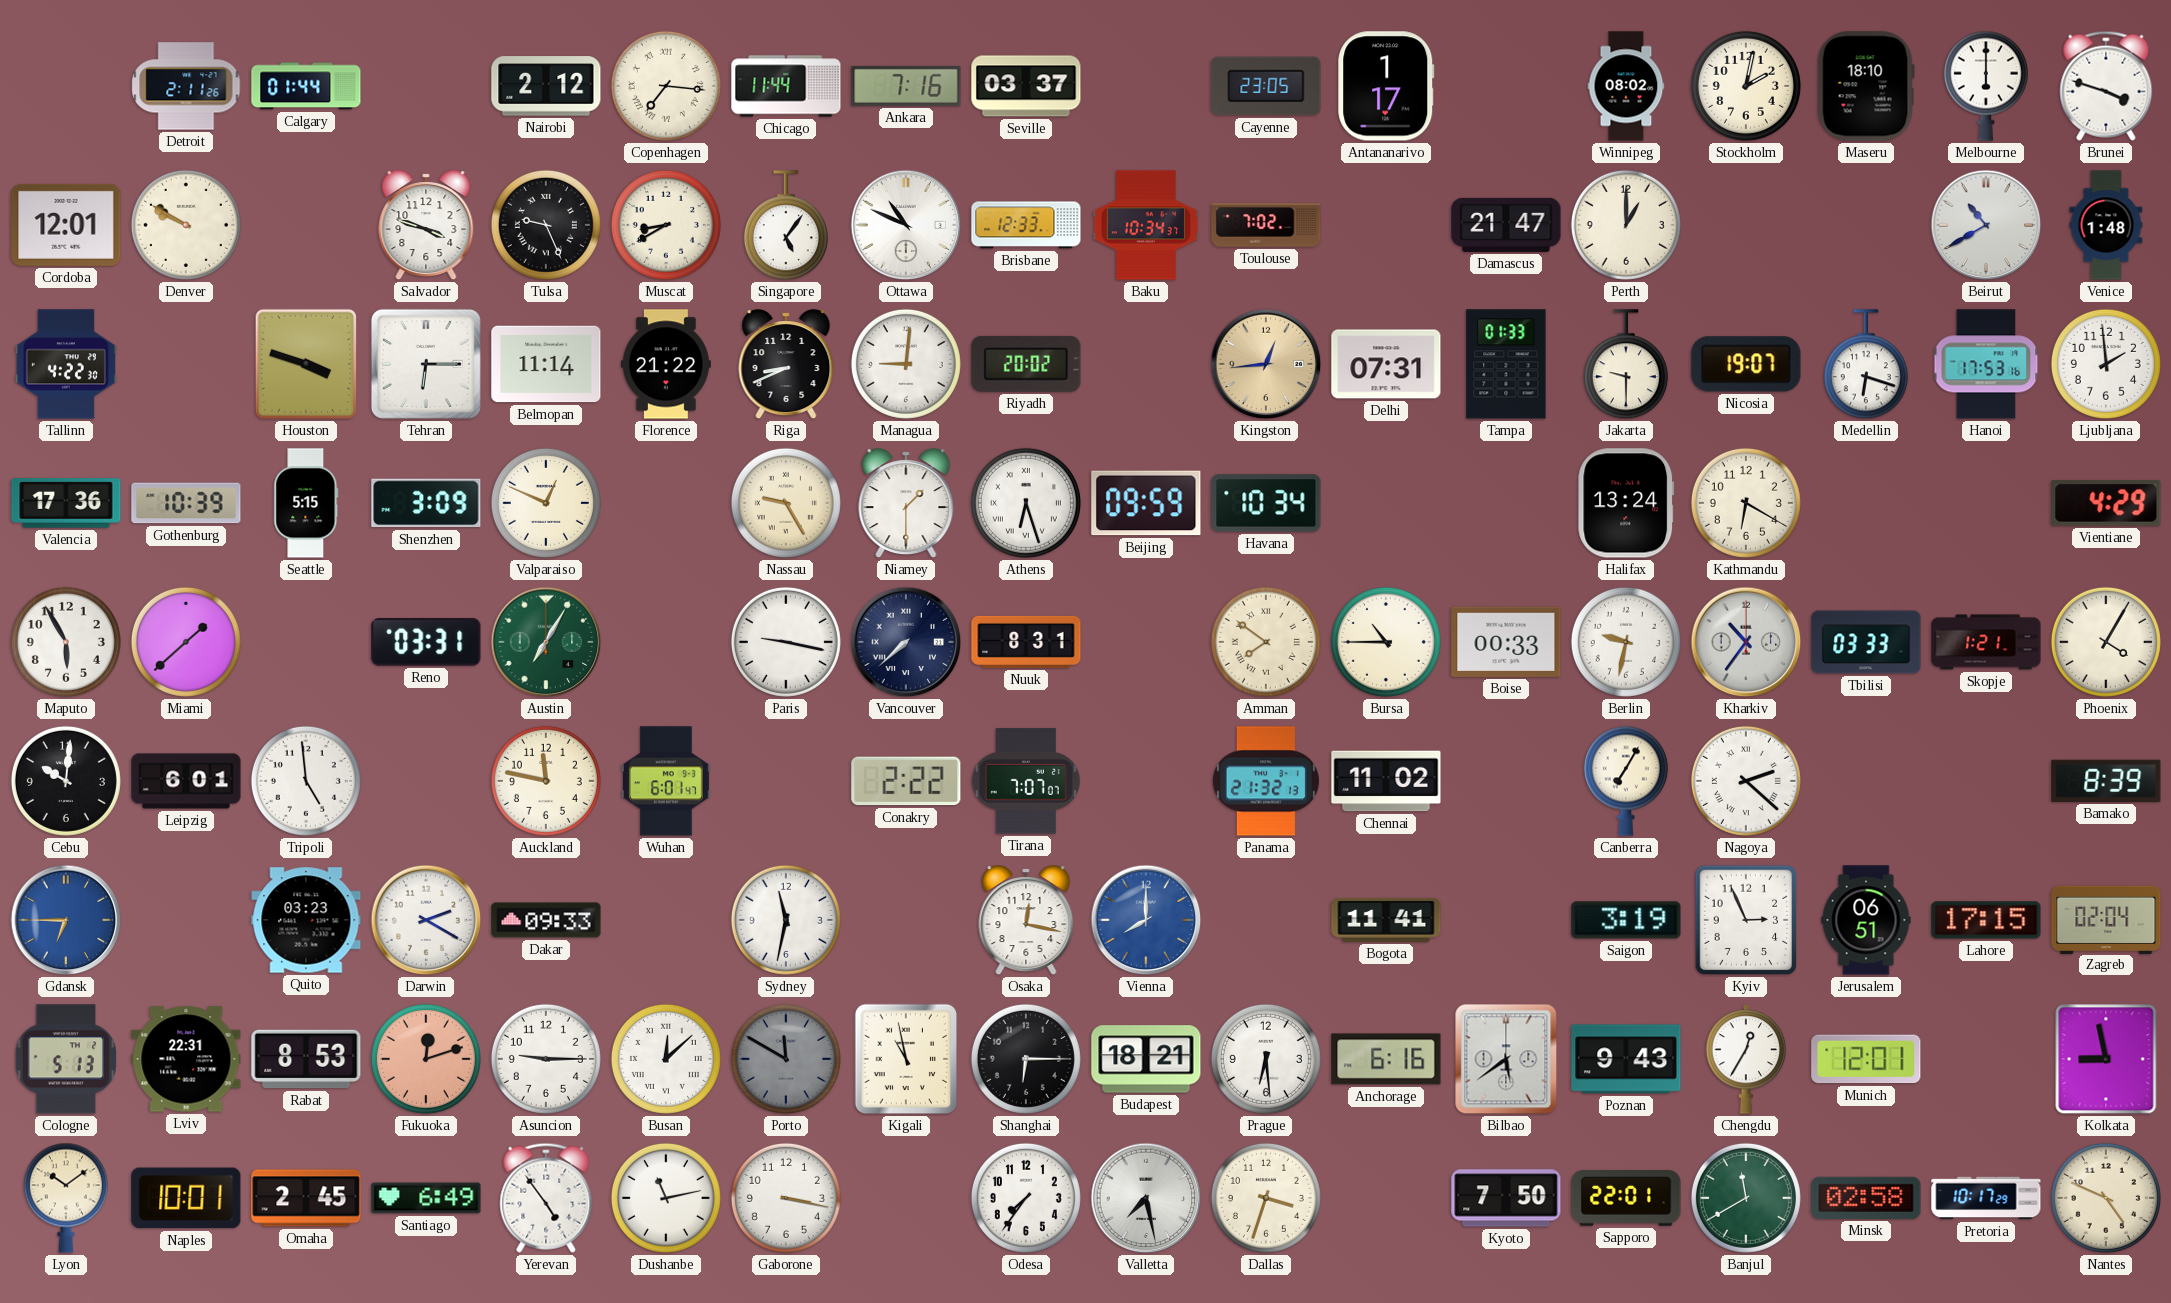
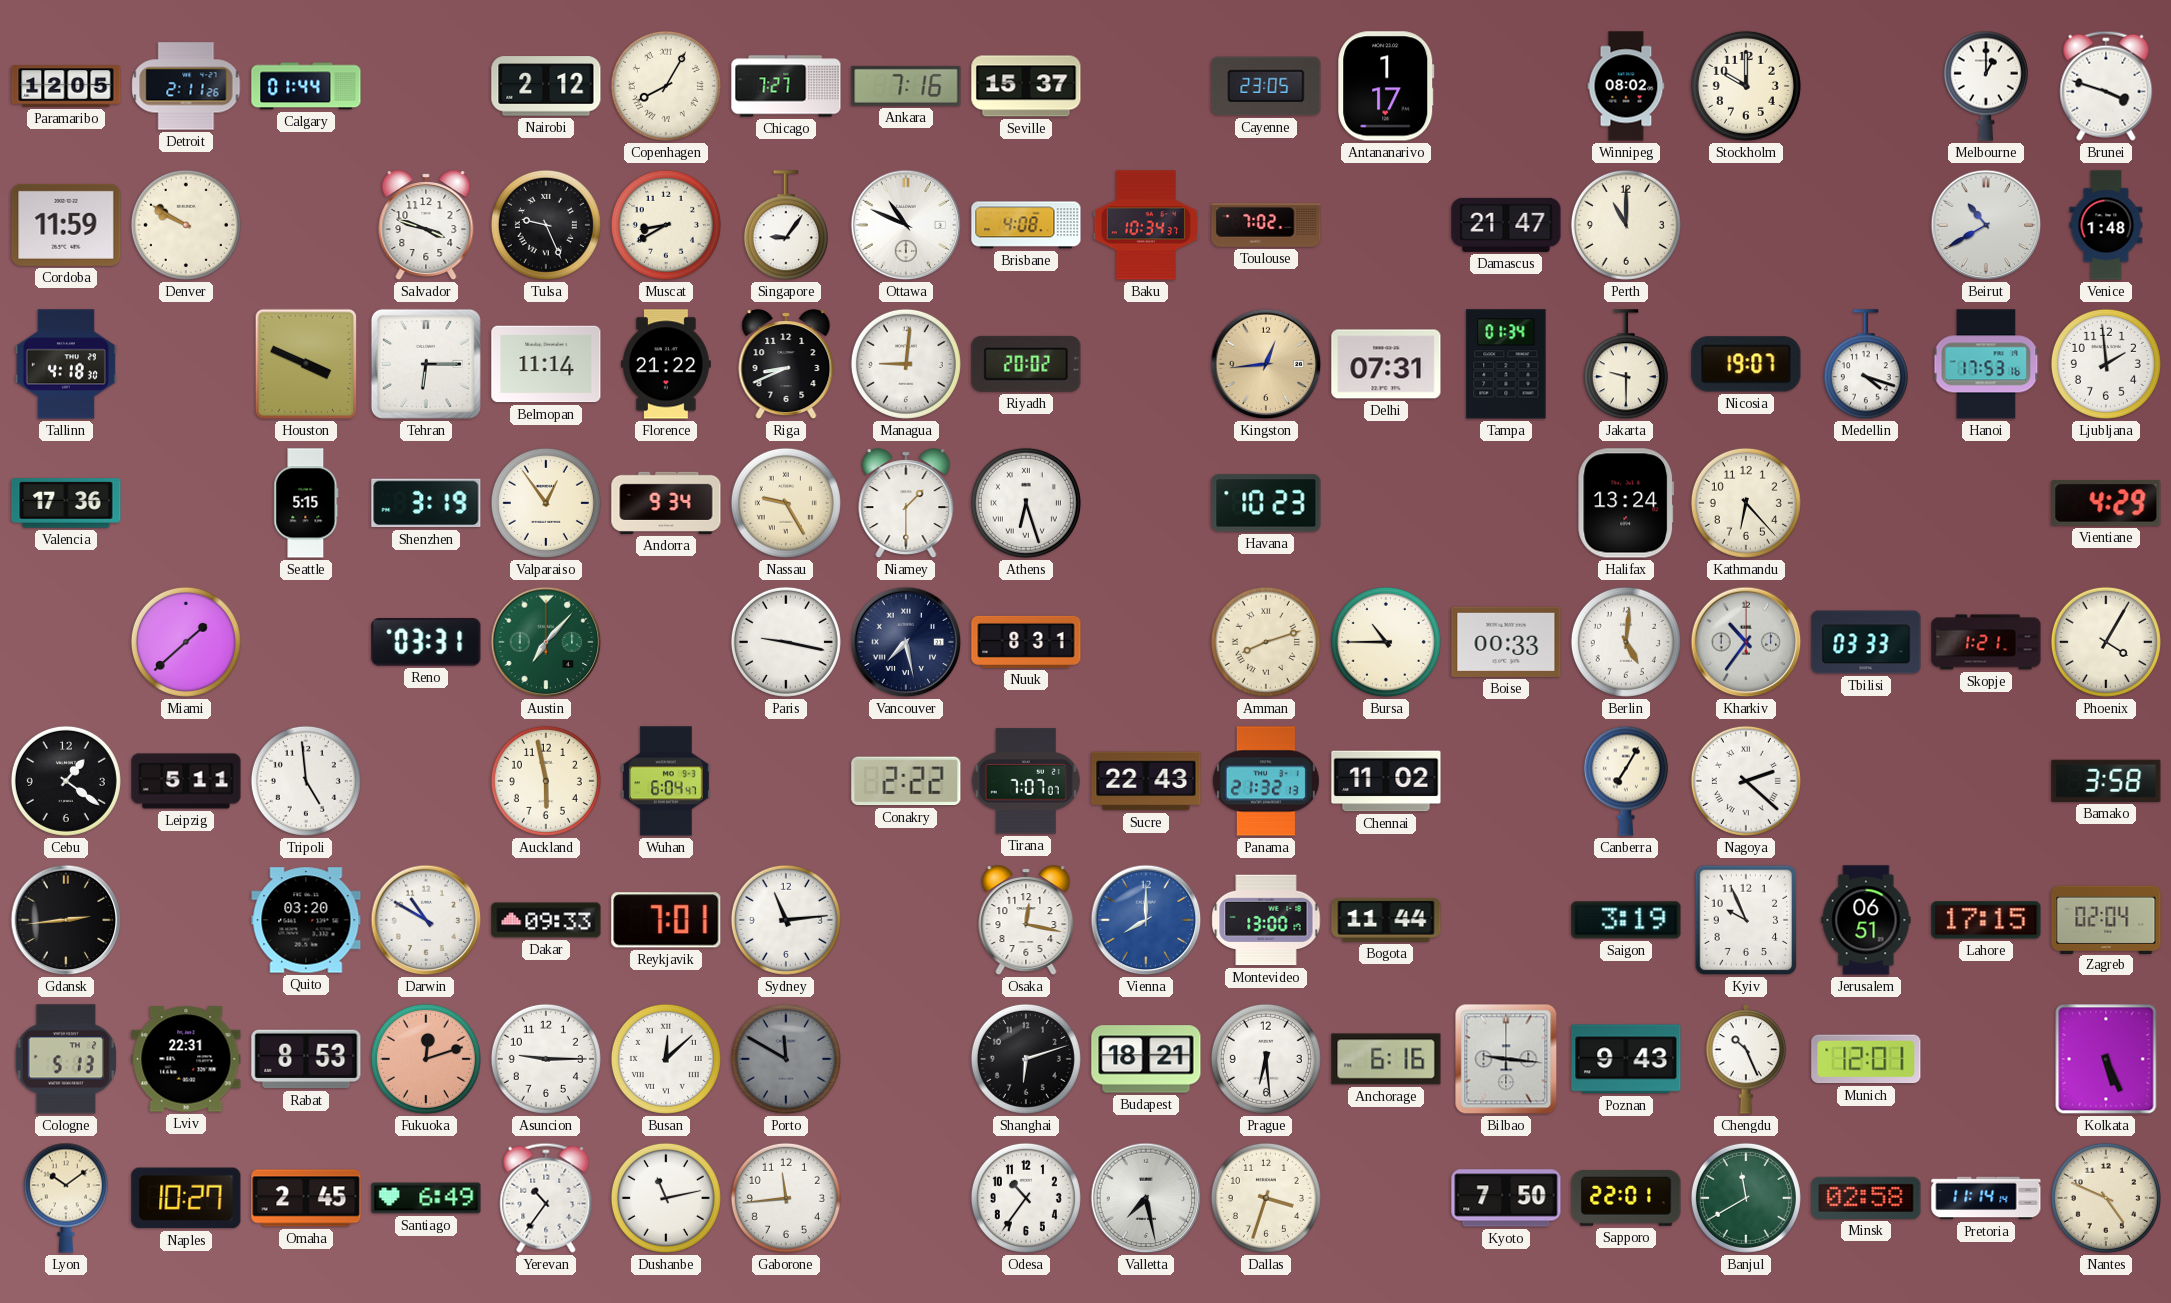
Paramaribo: none -> 12:05
Copenhagen: 7:16 -> 8:05
Chicago: 11:44 -> 7:27
Seville: 03:37 -> 15:37
Stockholm: 2:02 -> 10:00
Maseru: 18:10 -> none
Melbourne: 6:00 -> 1:00
Cordoba: 12:01 -> 11:59
Singapore: 5:06 -> 9:06
Brisbane: 12:33 -> 4:08
Perth: 1:00 -> 11:00
Tallinn: 4:22 -> 4:18
Houston: 3:48 -> 3:49
Tampa: 01:33 -> 01:34
Medellin: 6:18 -> 4:18
Gothenburg: 10:39 -> none
Shenzhen: 3:09 -> 3:19
Valparaiso: 12:49 -> 12:54
Andorra: none -> 9:34
Beijing: 09:59 -> none
Havana: 10:34 -> 10:23
Kathmandu: 6:20 -> 6:23
Maputo: 5:55 -> none
Austin: 7:05 -> 7:07
Vancouver: 7:38 -> 7:28
Amman: 7:51 -> 8:12
Berlin: 9:32 -> 5:01
Cebu: 10:01 -> 1:21
Leipzig: 6:01 -> 5:11
Auckland: 11:47 -> 5:58
Wuhan: 6:01 -> 6:04
Sucre: none -> 22:43
Bamako: 8:39 -> 3:58
Gdansk: 6:45 -> 2:44
Gdansk dial: blue -> black
Quito: 03:23 -> 03:20
Darwin: 2:20 -> 10:50
Reykjavik: none -> 7:01
Sydney: 11:32 -> 11:14
Montevideo: none -> 13:00
Bogota: 11:41 -> 11:44
Kyiv: 2:56 -> 9:56
Kigali: 10:58 -> none
Shanghai: 6:15 -> 6:12
Bilbao: 5:39 -> 9:16
Chengdu: 12:35 -> 10:26
Kolkata: 8:58 -> 5:26
Naples: 10:01 -> 10:27
Yerevan: 4:54 -> 10:36
Gaborone: 3:17 -> 11:44
Odesa: 7:36 -> 10:36
Pretoria: 10:17 -> 11:14
